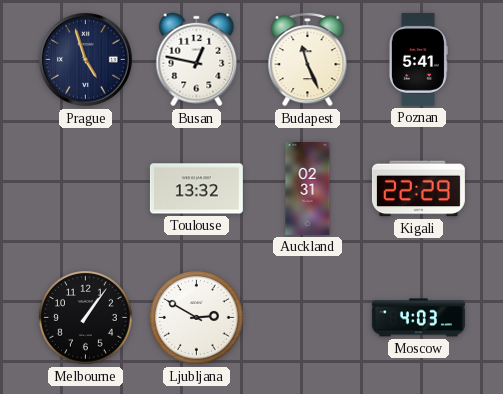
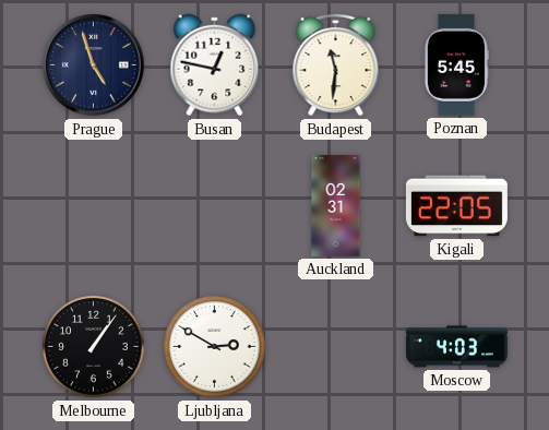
Budapest: 11:26 -> 11:31
Poznan: 5:41 -> 5:45
Toulouse: 13:32 -> none
Kigali: 22:29 -> 22:05
